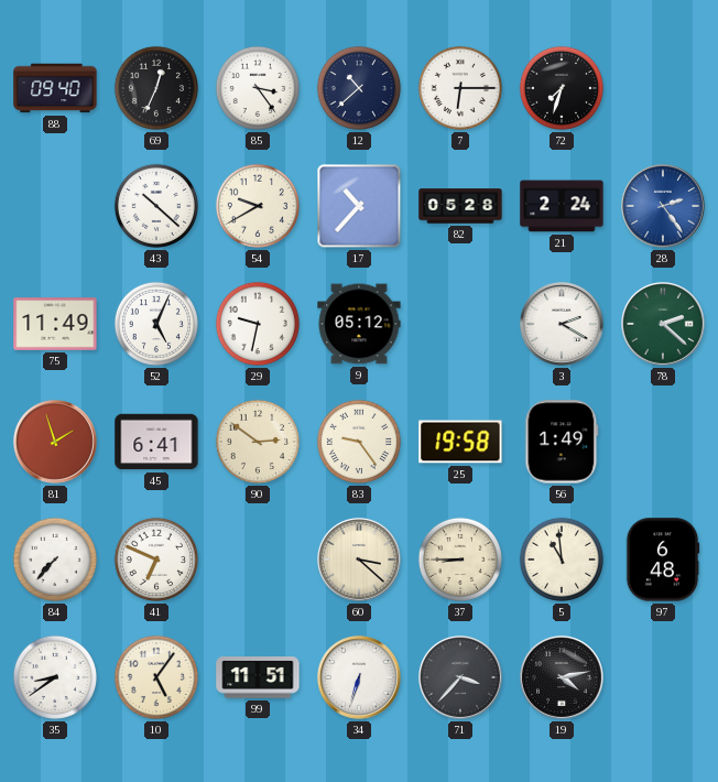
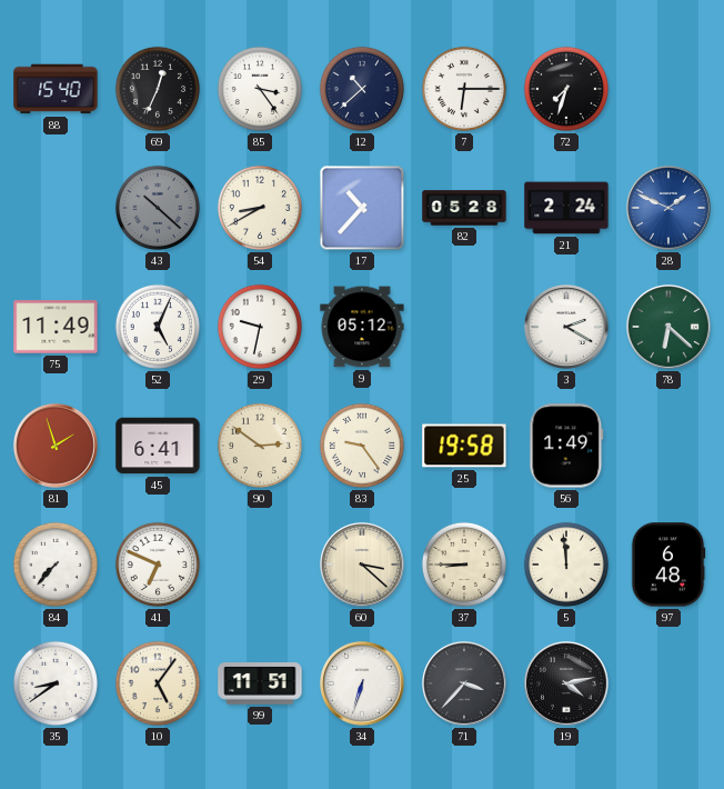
88: 09:40 -> 15:40
43 dial: white -> grey
54: 9:40 -> 8:40
28: 2:24 -> 1:49
78: 2:22 -> 6:22
5: 10:59 -> 11:59
